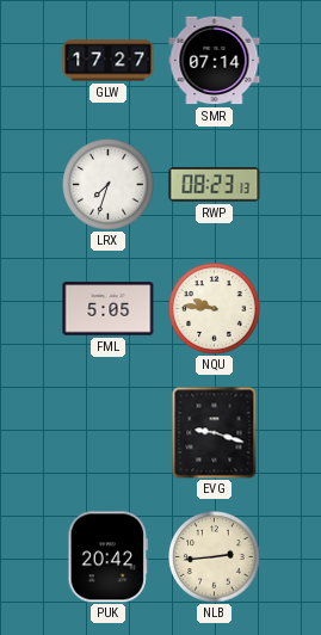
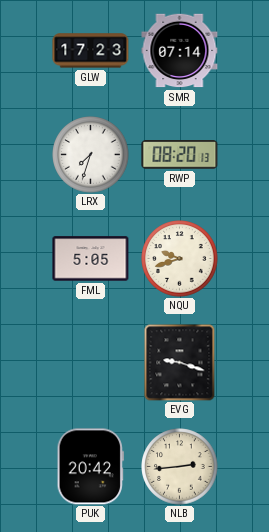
GLW: 17:27 -> 17:23
RWP: 08:23 -> 08:20
NQU: 9:46 -> 9:42
